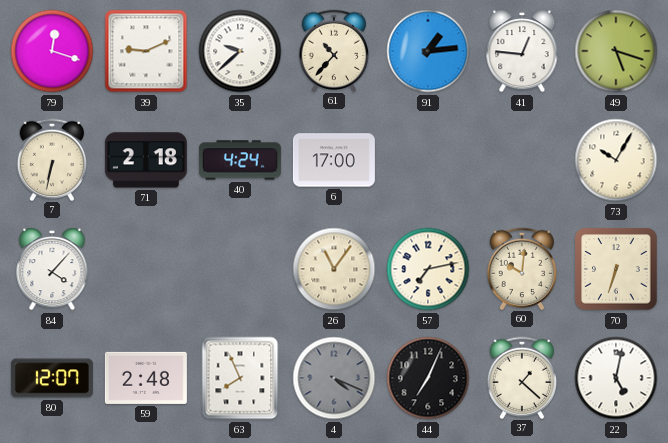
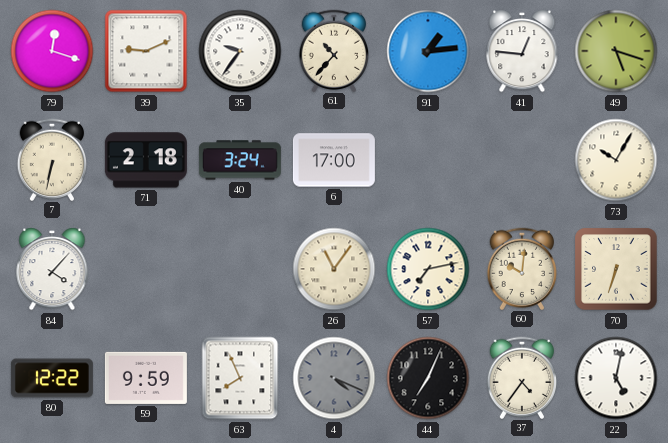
35: 9:38 -> 9:36
40: 4:24 -> 3:24
80: 12:07 -> 12:22
59: 2:48 -> 9:59
37: 1:22 -> 4:36
